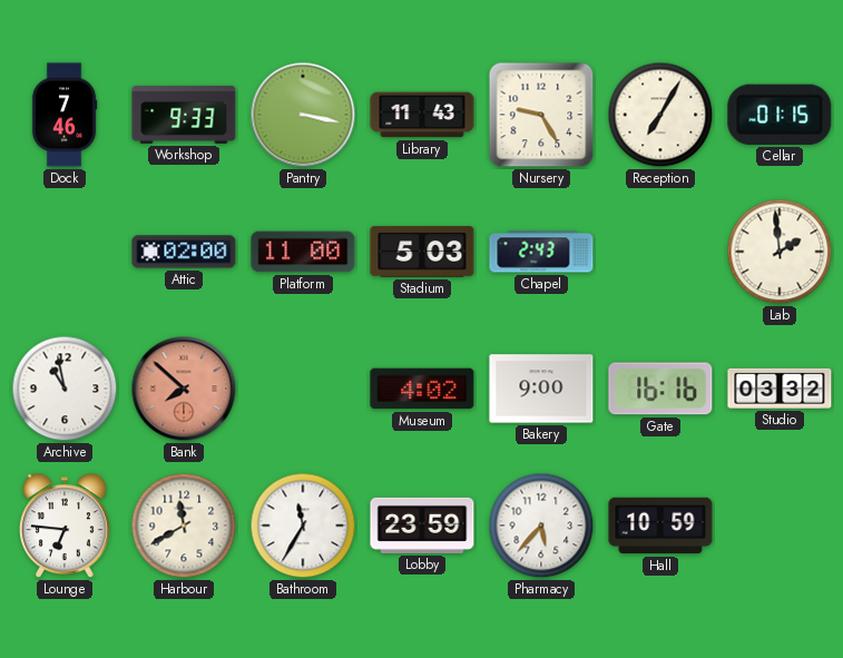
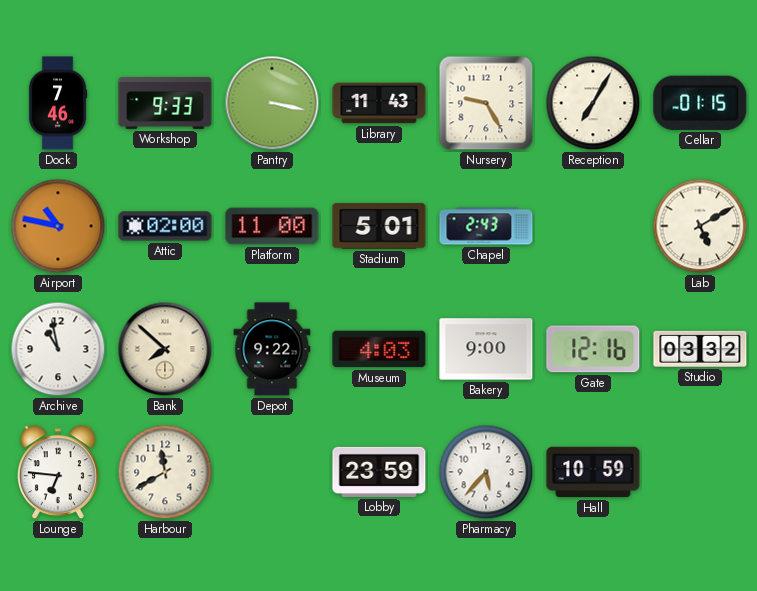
Airport: none -> 10:47
Stadium: 5:03 -> 5:01
Lab: 1:59 -> 5:10
Bank dial: salmon -> cream
Depot: none -> 9:22
Museum: 4:02 -> 4:03
Gate: 16:16 -> 12:16
Bathroom: 11:35 -> none
